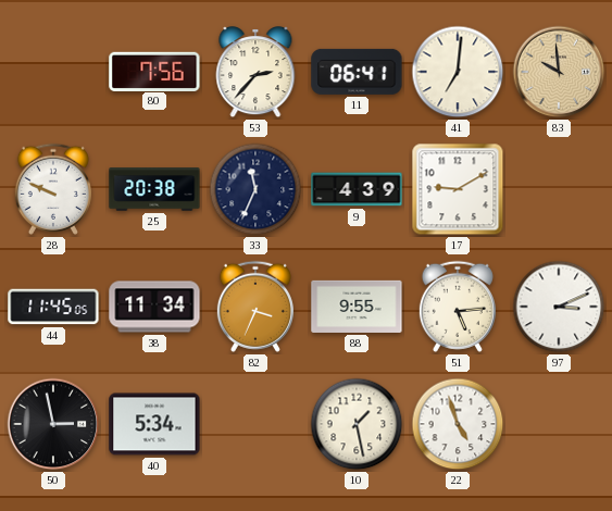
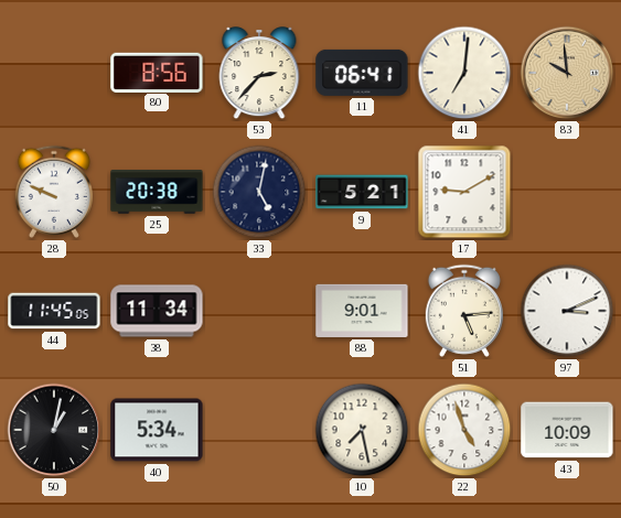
80: 7:56 -> 8:56
33: 11:34 -> 5:02
9: 4:39 -> 5:21
82: 3:34 -> none
88: 9:55 -> 9:01
50: 2:58 -> 1:02
10: 1:28 -> 7:28
43: none -> 10:09
